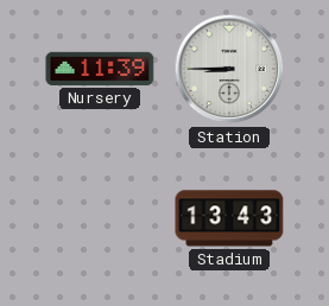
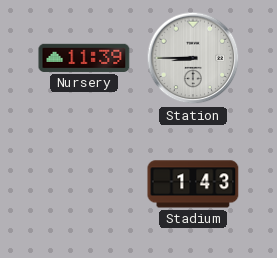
Stadium: 13:43 -> 1:43
